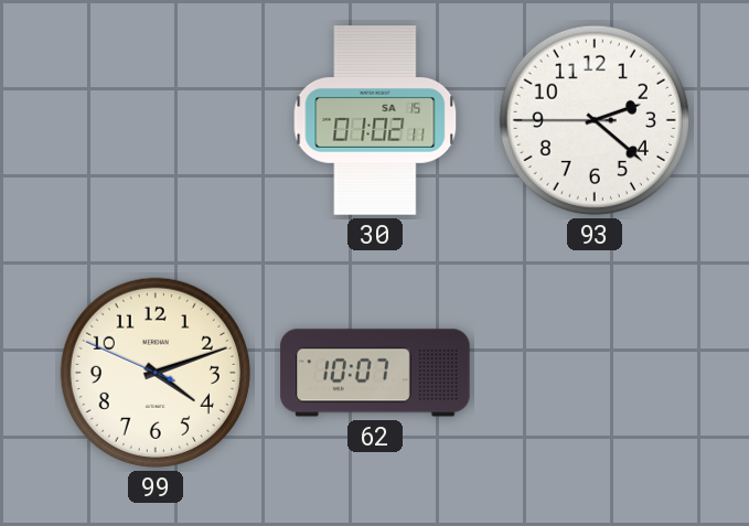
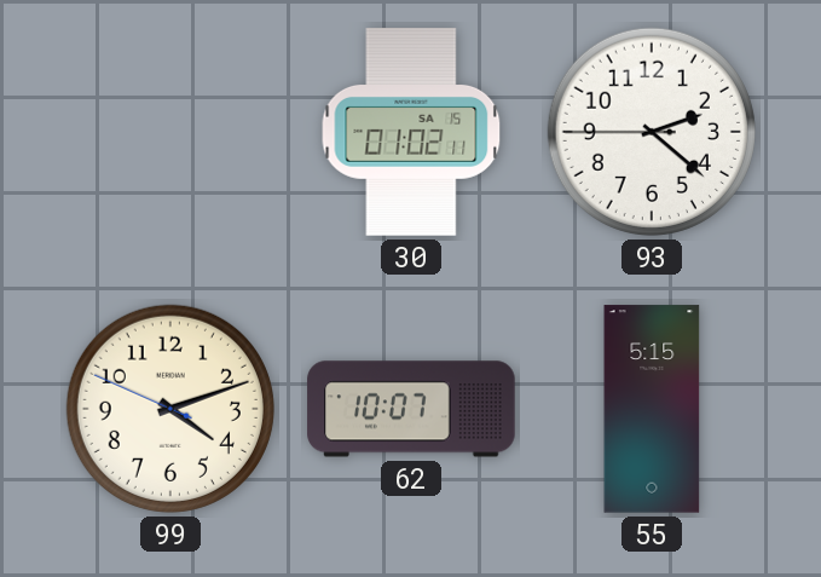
55: none -> 5:15
